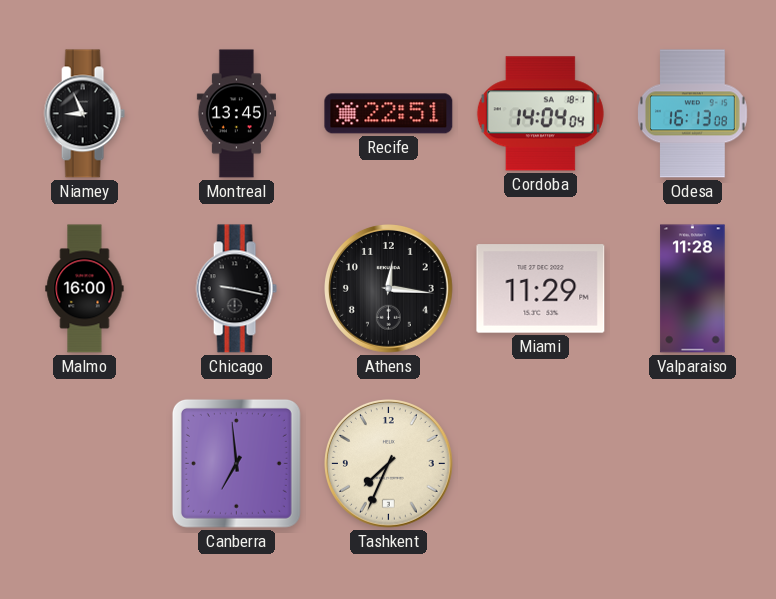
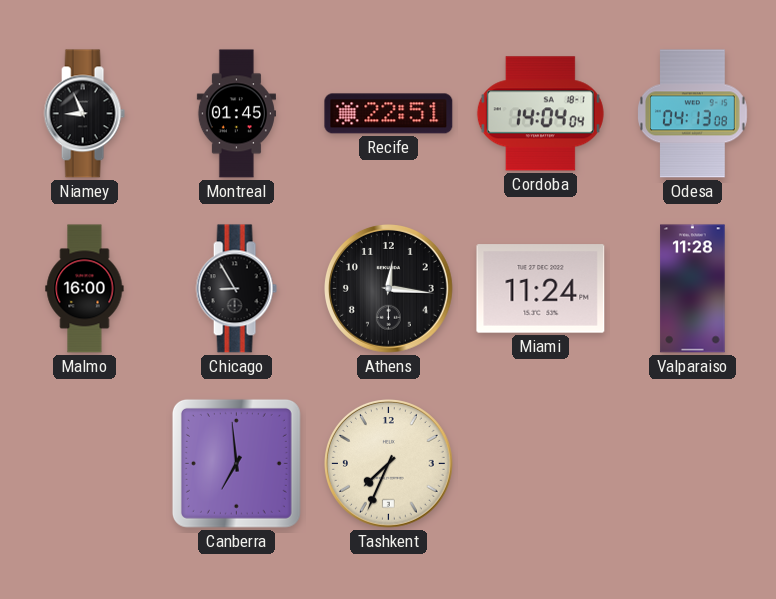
Montreal: 13:45 -> 01:45
Odesa: 16:13 -> 04:13
Chicago: 9:17 -> 8:55
Miami: 11:29 -> 11:24
